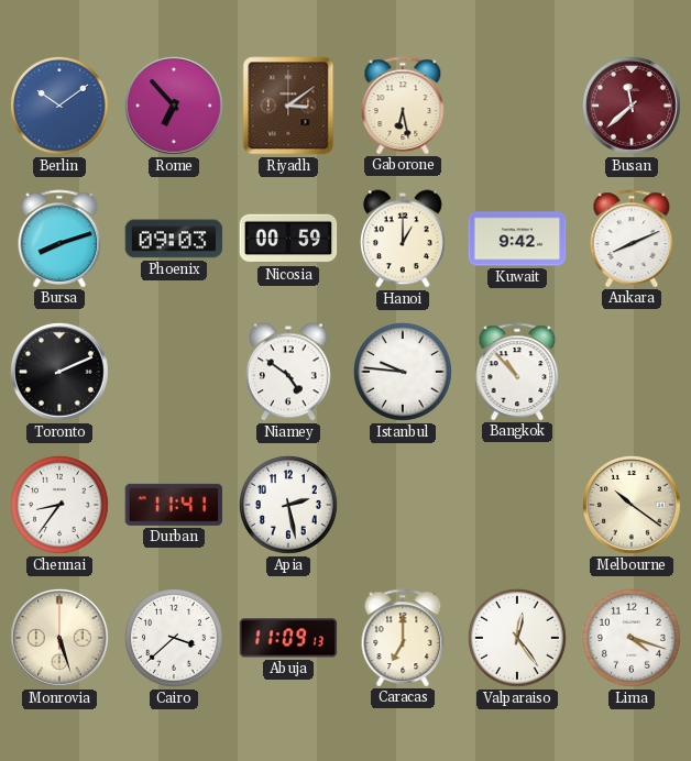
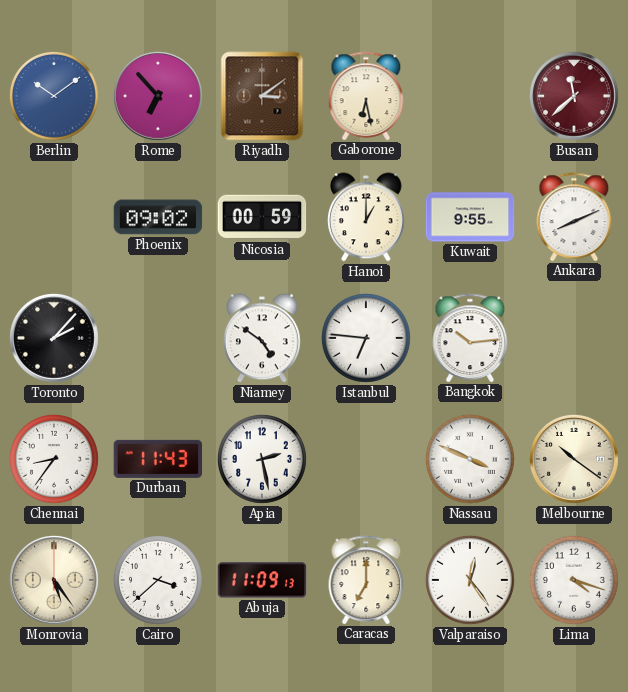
Bursa: 8:12 -> none
Phoenix: 09:03 -> 09:02
Kuwait: 9:42 -> 9:55
Toronto: 2:11 -> 2:07
Istanbul: 9:46 -> 6:46
Bangkok: 10:53 -> 10:14
Durban: 11:41 -> 11:43
Nassau: none -> 3:49
Monrovia: 5:27 -> 5:24
